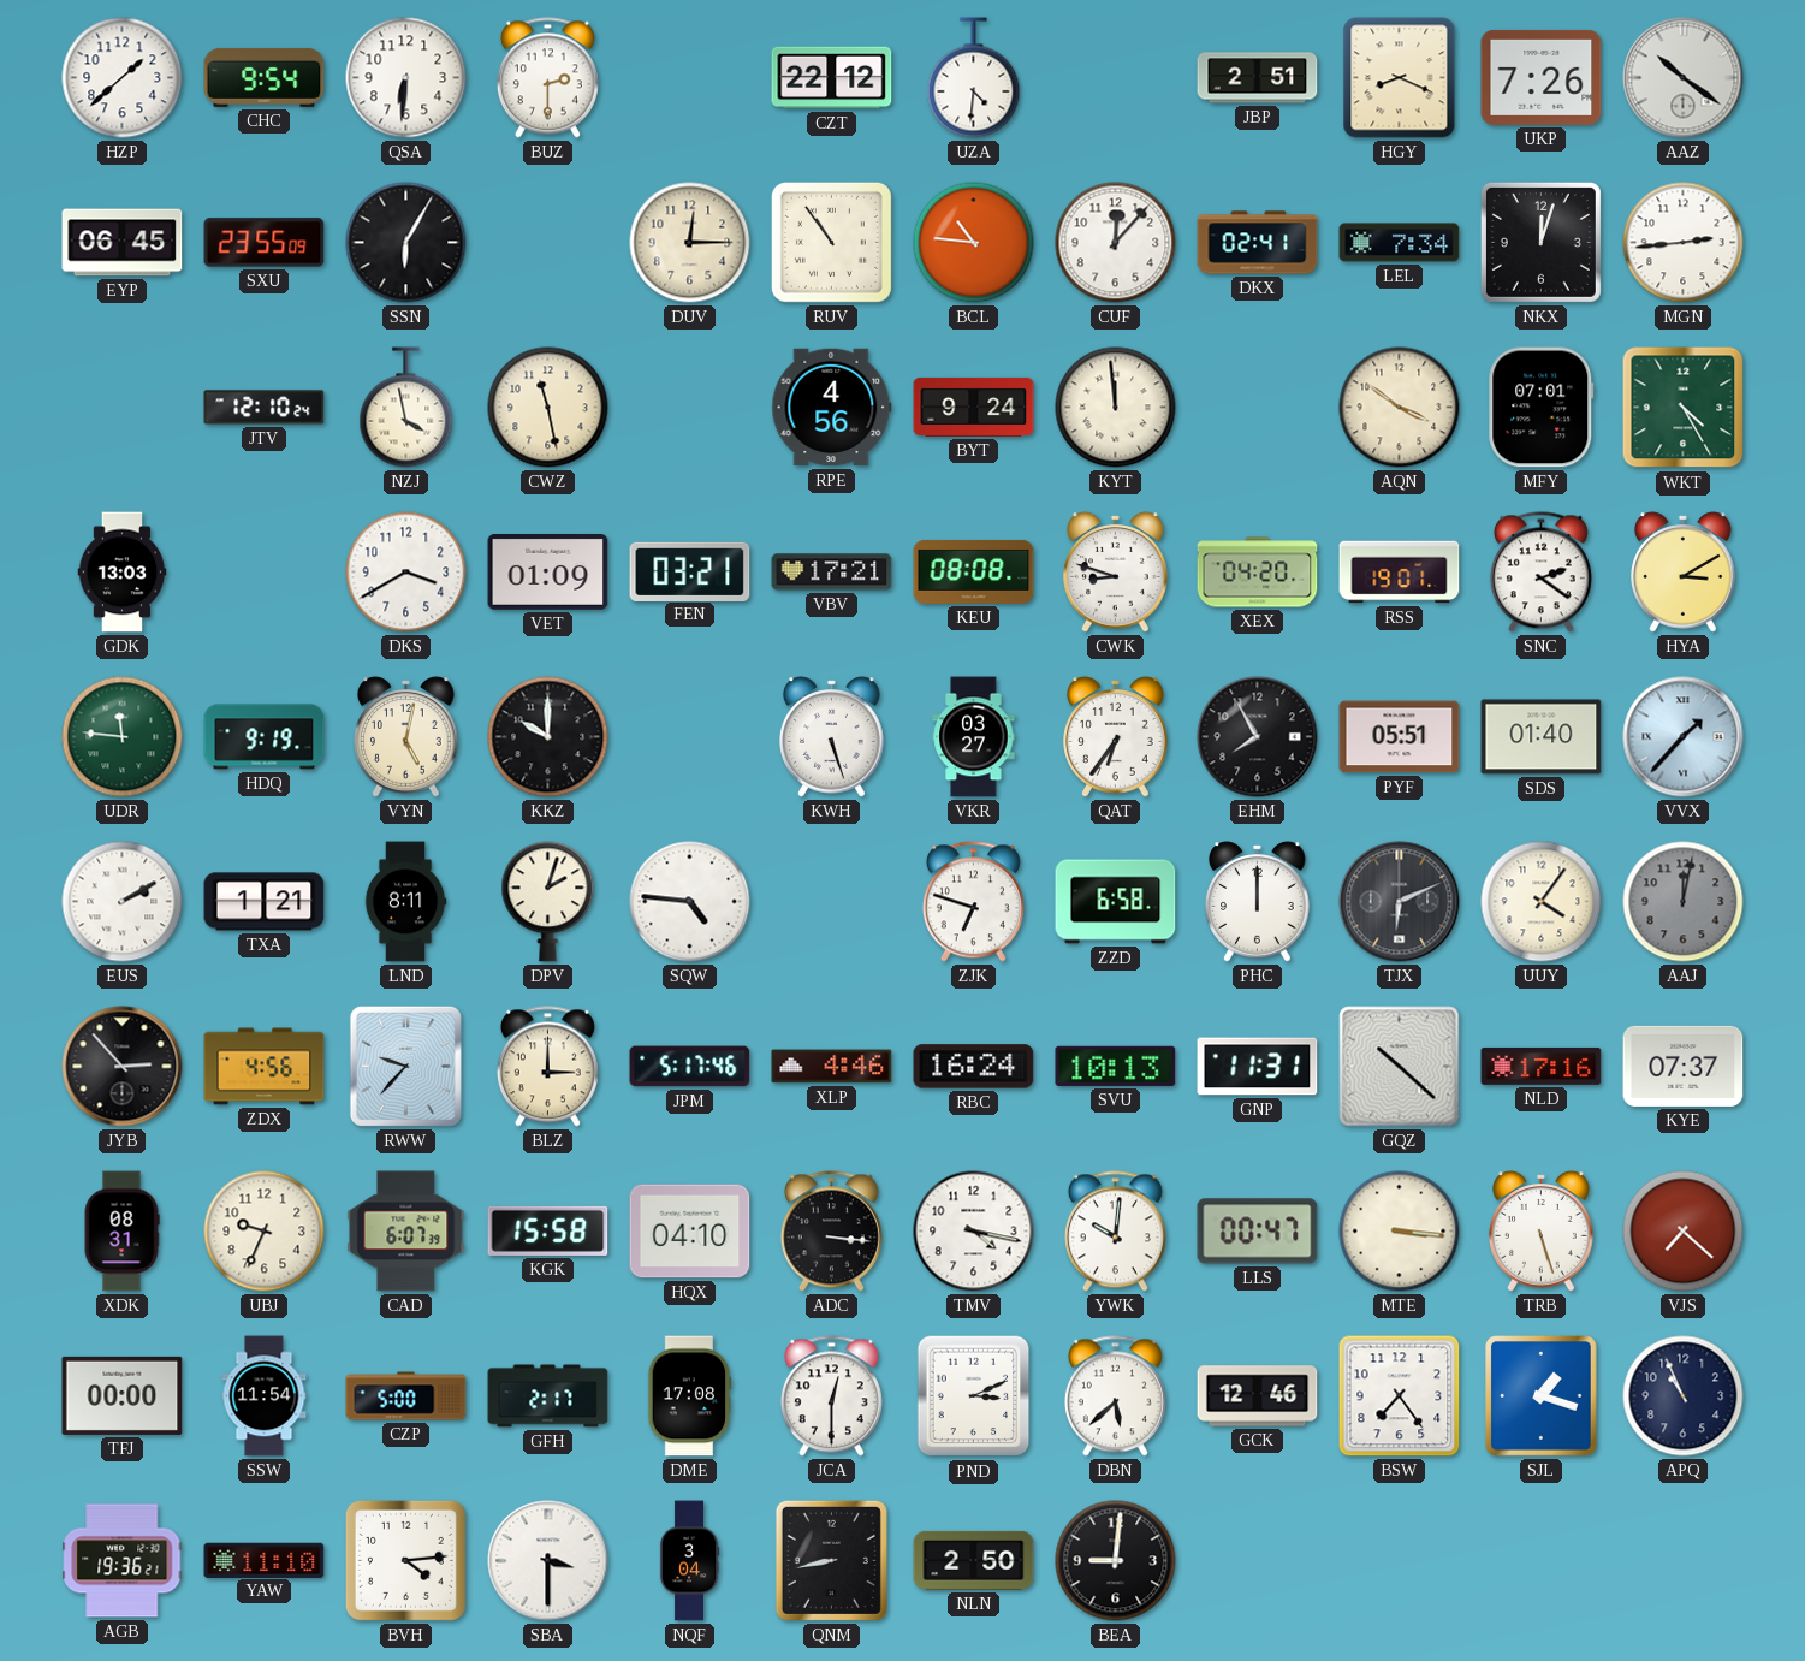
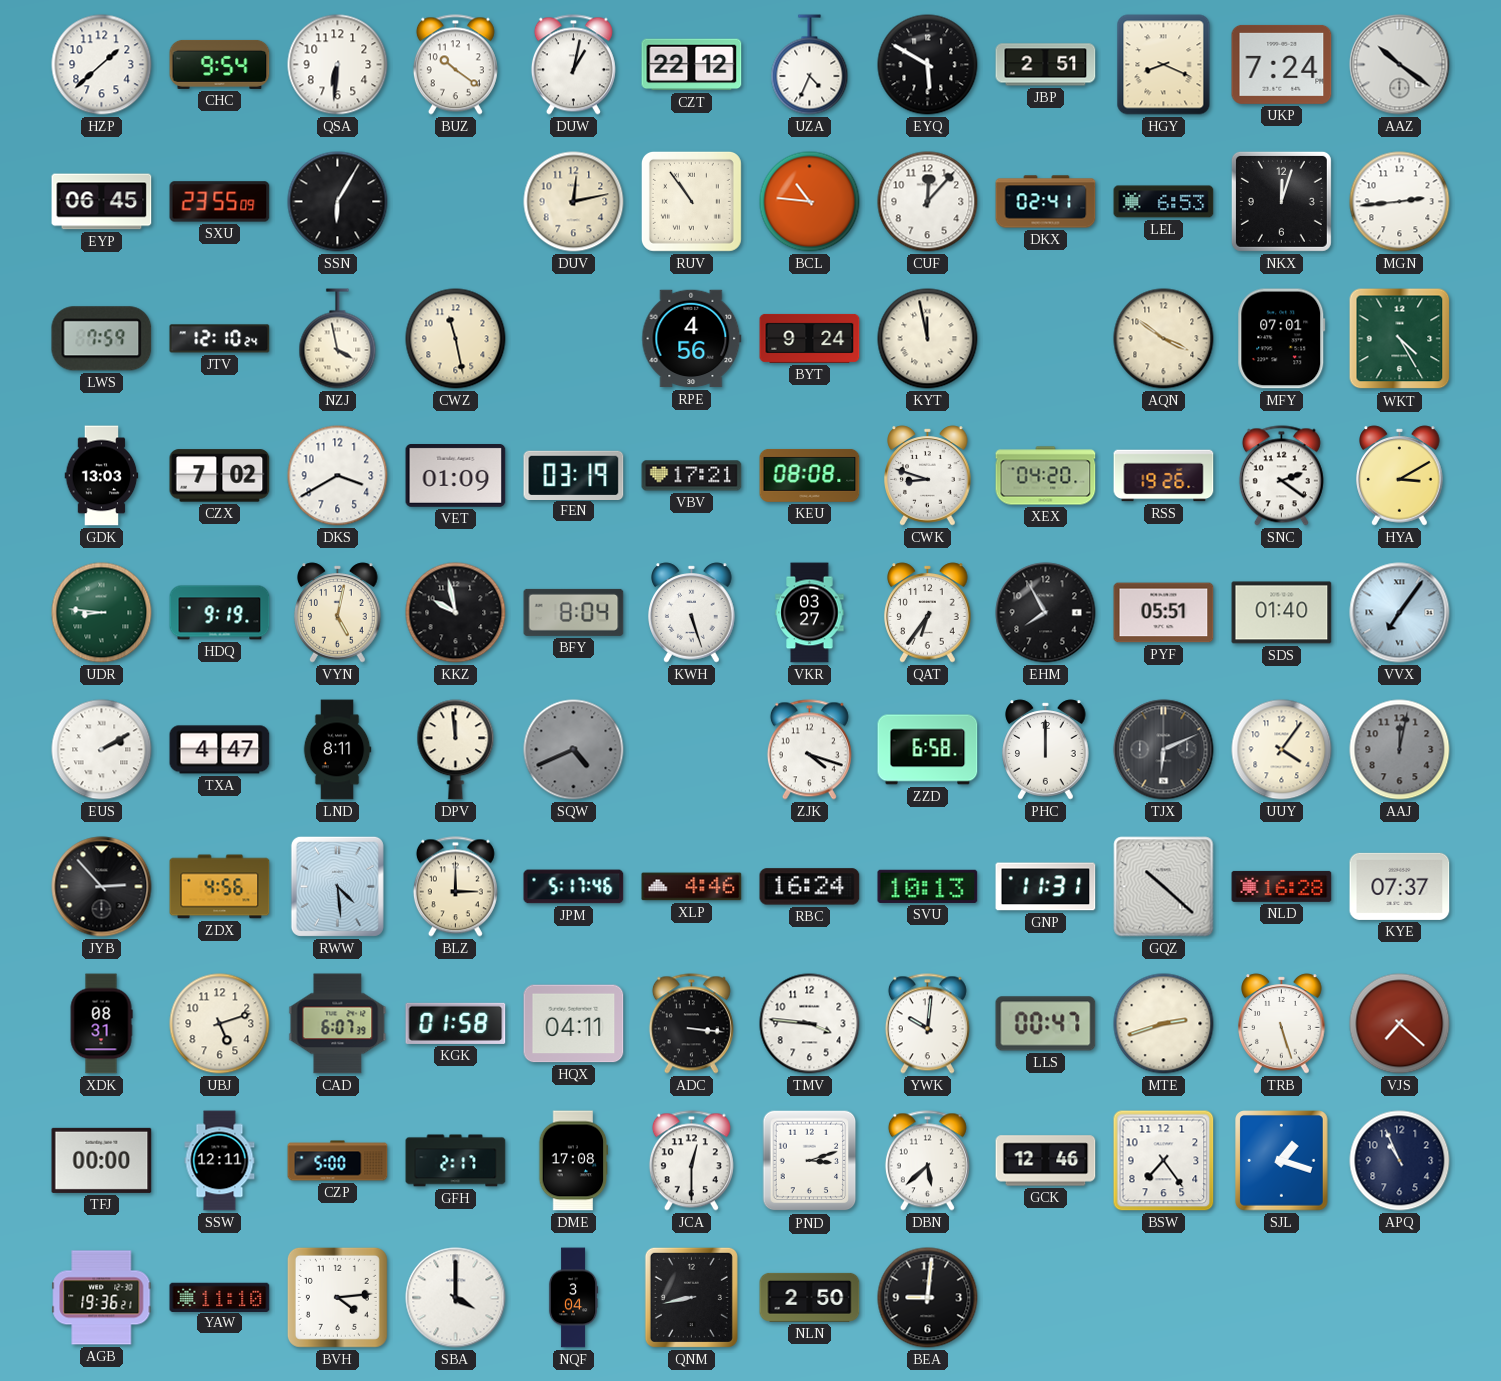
BUZ: 2:30 -> 10:21
DUW: none -> 1:02
UZA: 4:31 -> 4:34
EYQ: none -> 5:50
UKP: 7:26 -> 7:24
DUV: 12:15 -> 12:13
LEL: 7:34 -> 6:53
LWS: none -> 7:59
KYT: 11:59 -> 11:58
CZX: none -> 7:02
FEN: 03:21 -> 03:19
RSS: 19:01 -> 19:26
UDR: 11:46 -> 8:46
KKZ: 10:00 -> 9:58
BFY: none -> 8:04
VVX: 1:37 -> 7:06
TXA: 1:21 -> 4:47
DPV: 2:03 -> 11:59
SQW: 4:46 -> 4:41
SQW dial: white -> grey
ZJK: 6:48 -> 4:18
RWW: 9:37 -> 4:29
NLD: 17:16 -> 16:28
UBJ: 9:34 -> 5:12
KGK: 15:58 -> 01:58
HQX: 04:10 -> 04:11
TMV: 4:17 -> 3:46
MTE: 3:16 -> 2:42
SSW: 11:54 -> 12:11
PND: 3:11 -> 3:12
SBA: 3:30 -> 4:00
